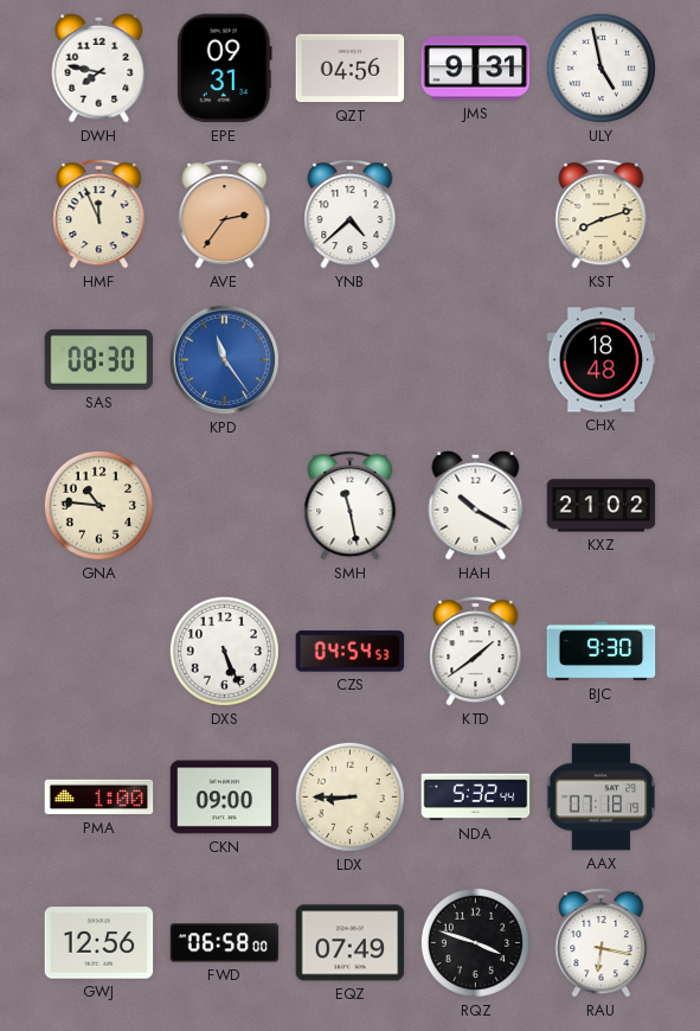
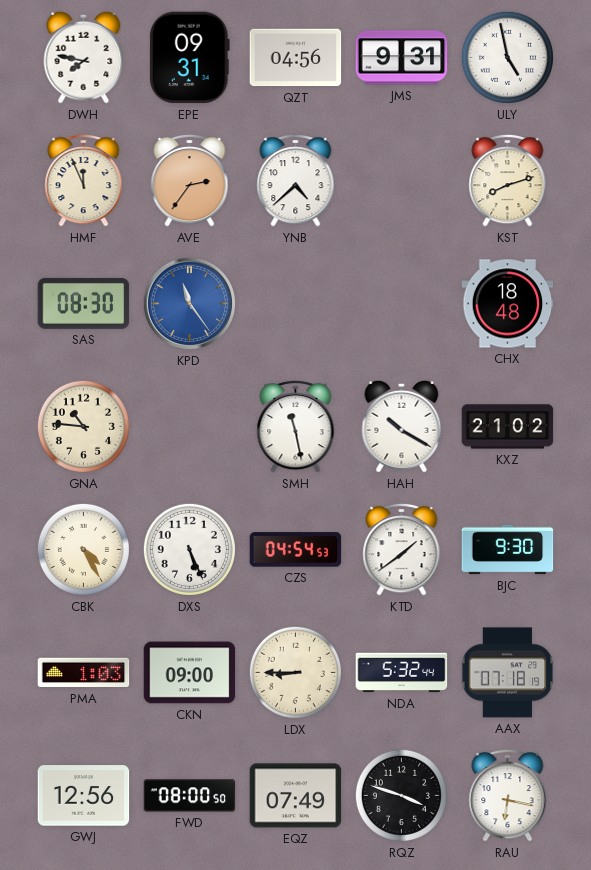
CBK: none -> 4:25
PMA: 1:00 -> 1:03
FWD: 06:58 -> 08:00
